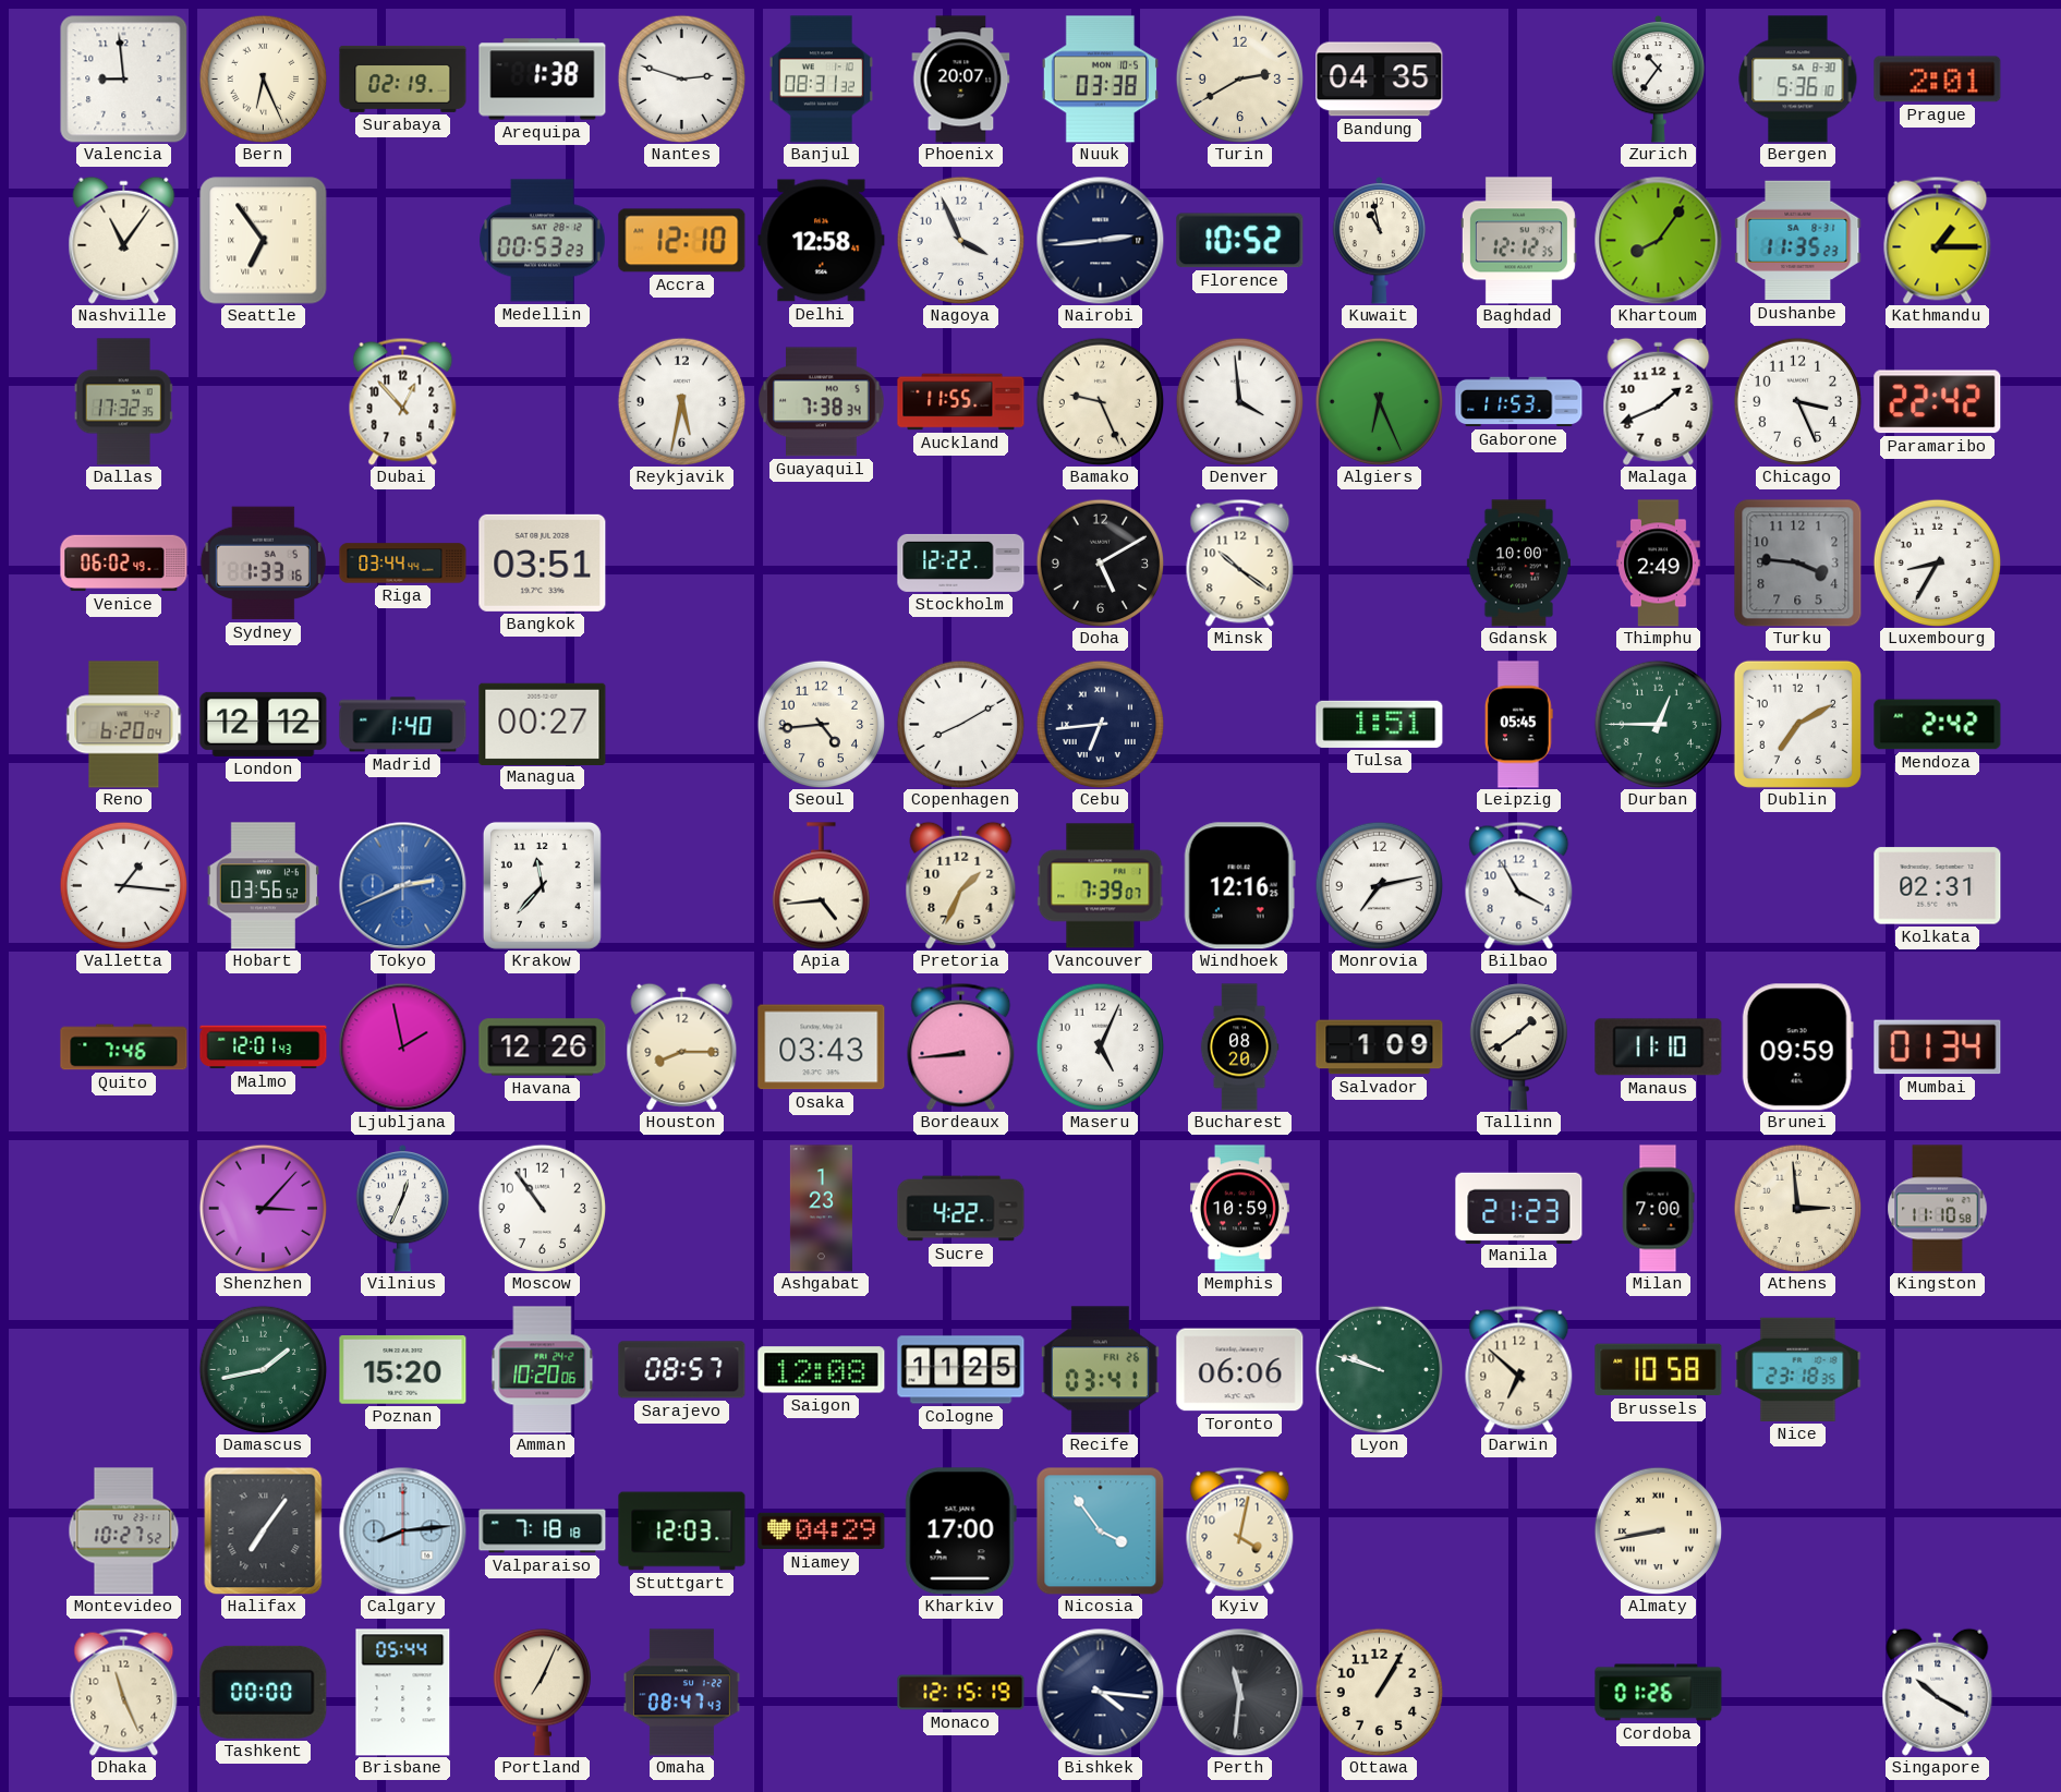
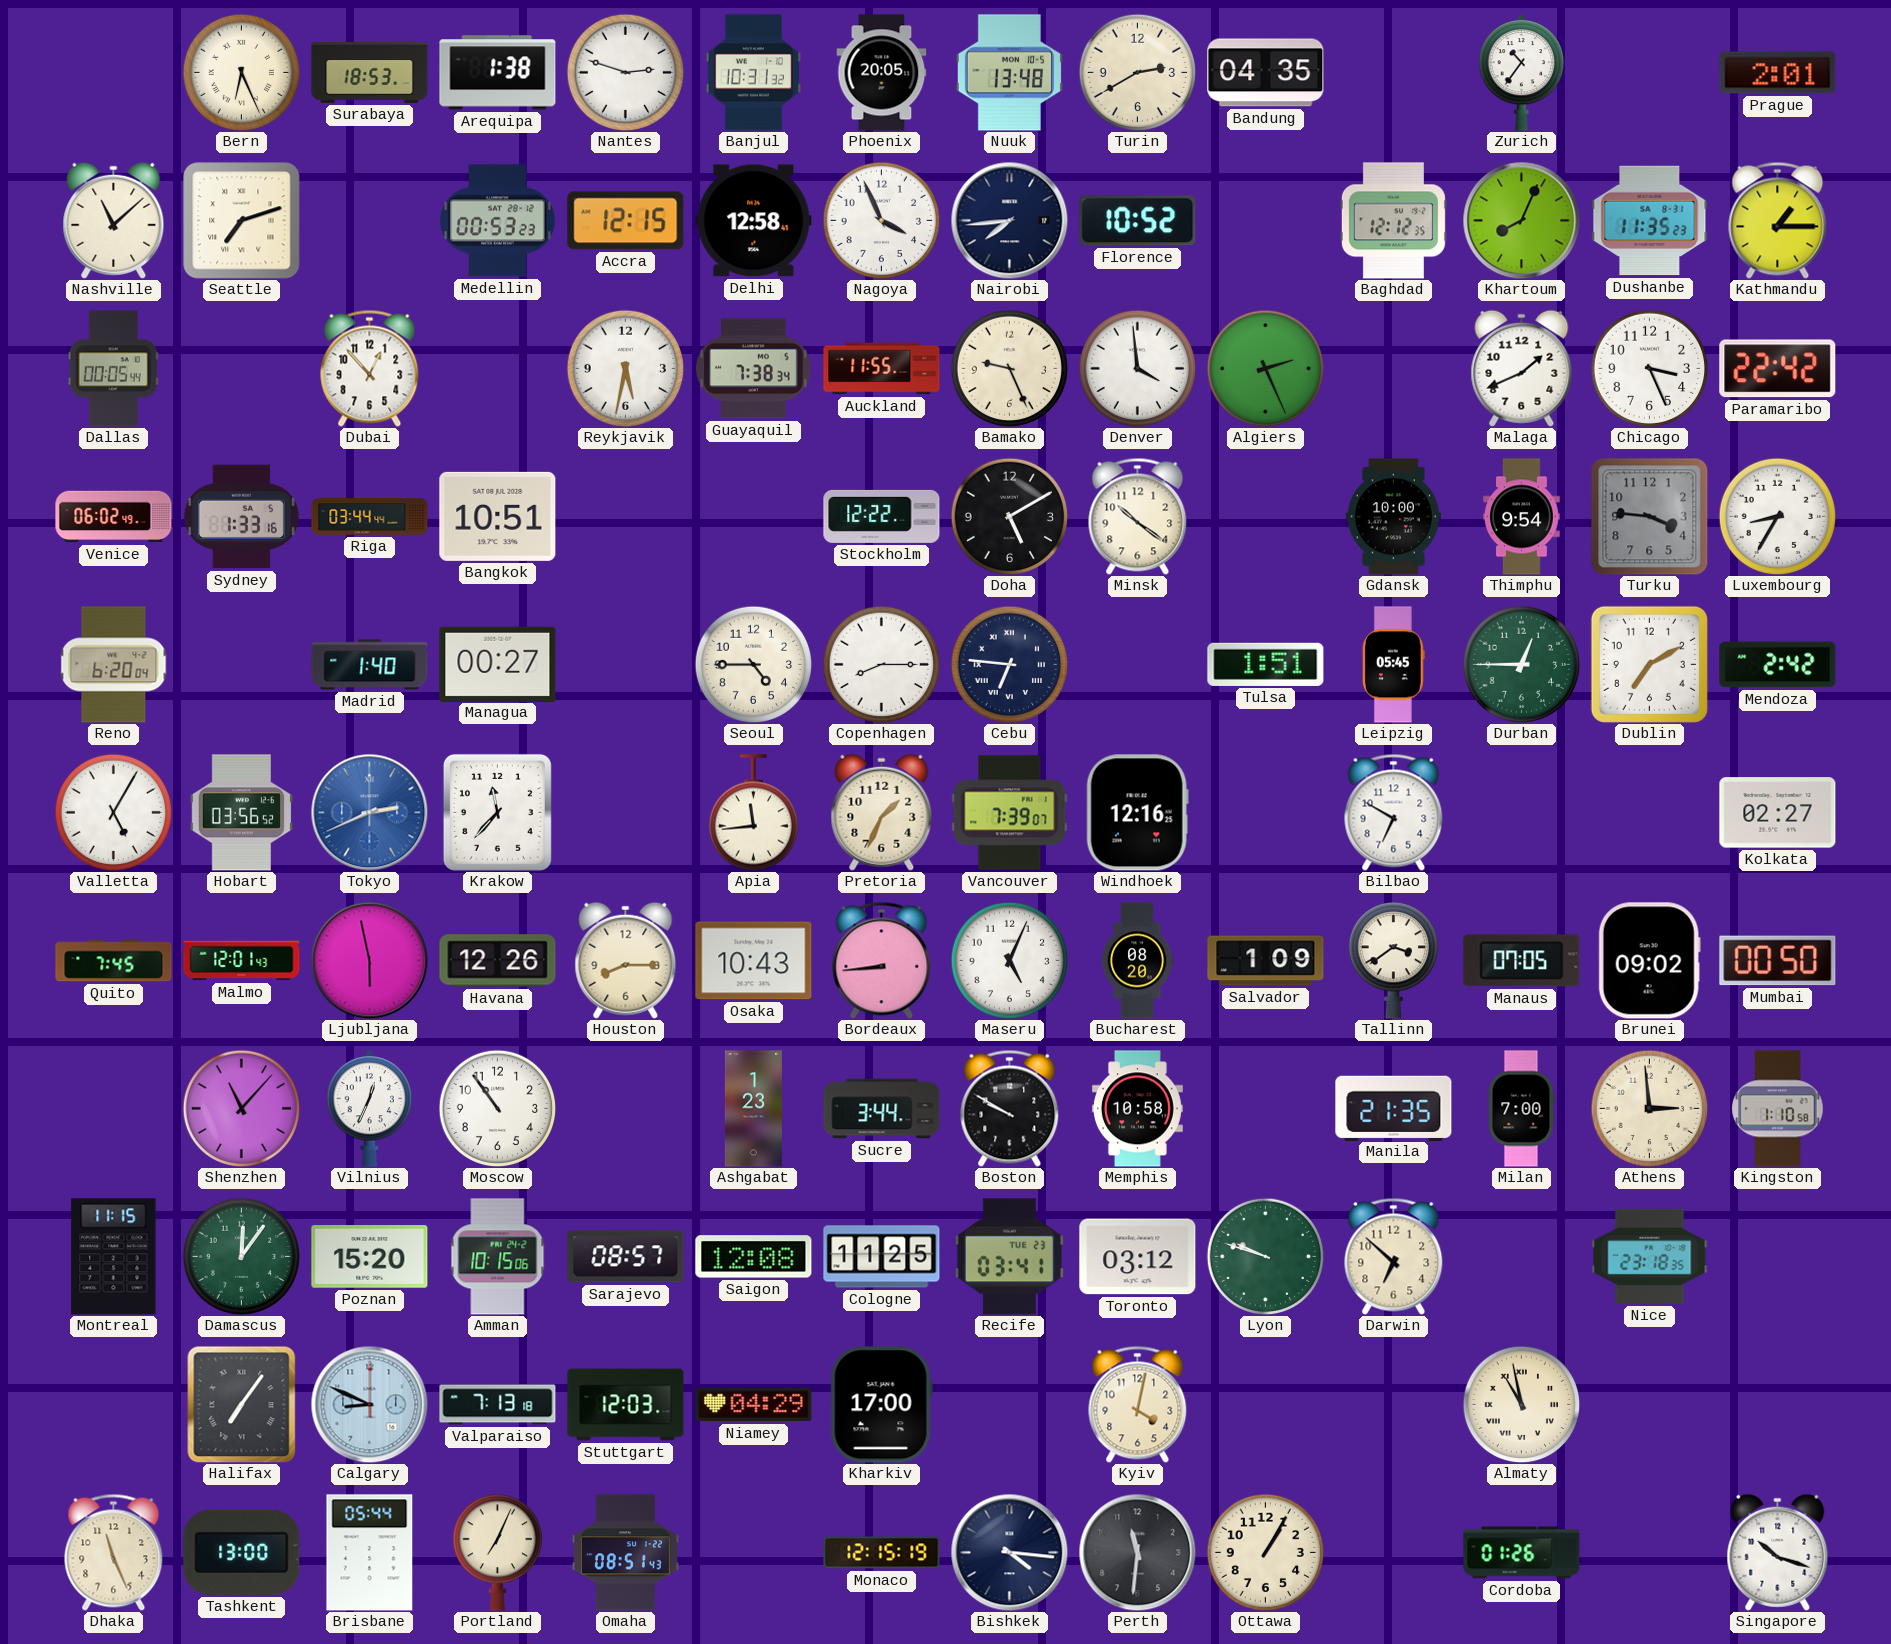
Valencia: 8:59 -> none
Surabaya: 02:19 -> 18:53
Banjul: 08:31 -> 10:31
Phoenix: 20:07 -> 20:05
Nuuk: 03:38 -> 13:48
Bergen: 5:36 -> none
Nashville: 11:06 -> 11:08
Seattle: 6:54 -> 7:12
Accra: 12:10 -> 12:15
Nairobi: 2:44 -> 7:44
Kuwait: 10:58 -> none
Khartoum: 8:06 -> 8:04
Dallas: 17:32 -> 00:05
Algiers: 6:26 -> 2:26
Gaborone: 11:53 -> none
Bangkok: 03:51 -> 10:51
Thimphu: 2:49 -> 9:54
London: 12:12 -> none
Seoul: 4:44 -> 4:45
Copenhagen: 8:10 -> 8:15
Cebu: 6:44 -> 6:46
Valletta: 1:16 -> 5:05
Apia: 4:44 -> 11:44
Monrovia: 7:13 -> none
Bilbao: 3:55 -> 6:50
Kolkata: 02:31 -> 02:27
Quito: 7:46 -> 7:45
Ljubljana: 1:58 -> 5:58
Osaka: 03:43 -> 10:43
Tallinn: 1:39 -> 3:39
Manaus: 11:10 -> 07:05
Brunei: 09:59 -> 09:02
Mumbai: 01:34 -> 00:50
Shenzhen: 3:07 -> 11:07
Sucre: 4:22 -> 3:44
Boston: none -> 9:50
Memphis: 10:59 -> 10:58
Manila: 21:23 -> 21:35
Kingston: 11:10 -> 1:10
Montreal: none -> 11:15
Damascus: 1:43 -> 12:06
Amman: 10:20 -> 10:15
Recife date: FRI 26 -> TUE 23
Toronto: 06:06 -> 03:12
Brussels: 10:58 -> none
Montevideo: 10:27 -> none
Calgary: 8:14 -> 8:49
Valparaiso: 7:18 -> 7:13
Nicosia: 3:54 -> none
Almaty: 8:43 -> 10:58
Tashkent: 00:00 -> 13:00
Omaha: 08:47 -> 08:51
Singapore: 10:20 -> 10:18
